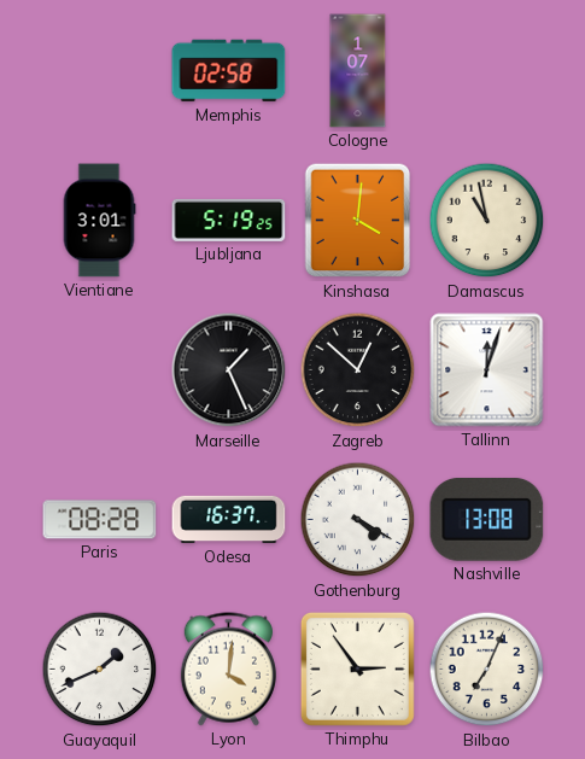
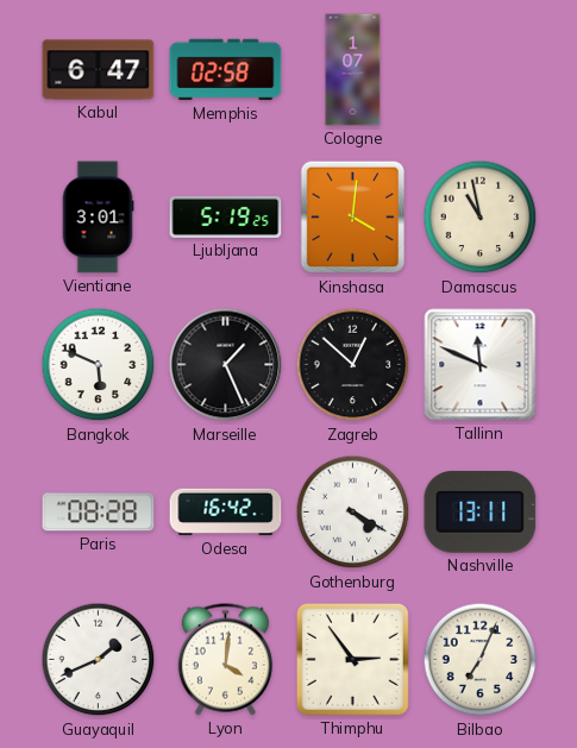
Kabul: none -> 6:47
Bangkok: none -> 5:49
Tallinn: 12:03 -> 11:49
Odesa: 16:37 -> 16:42
Nashville: 13:08 -> 13:11
